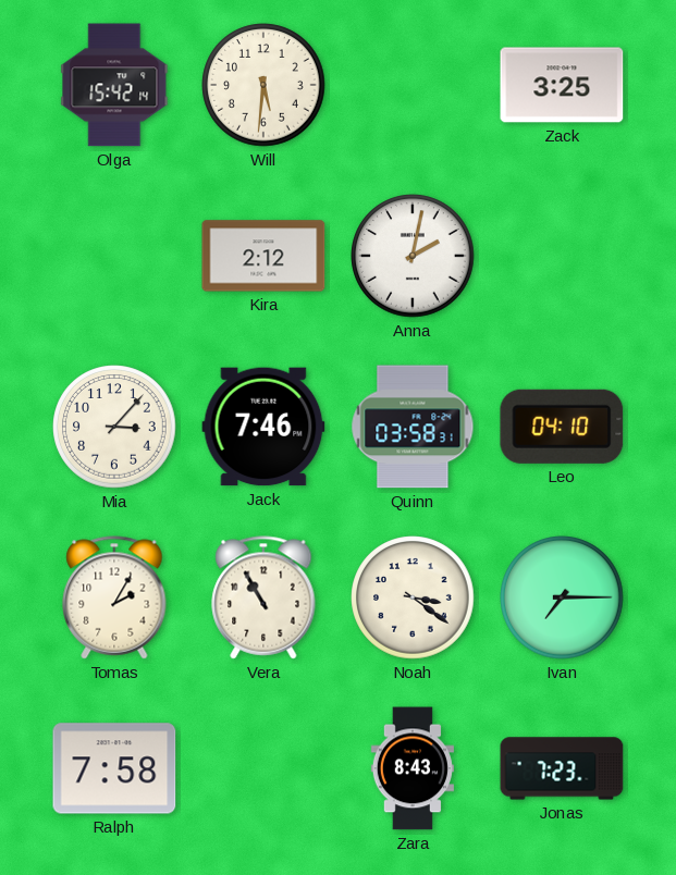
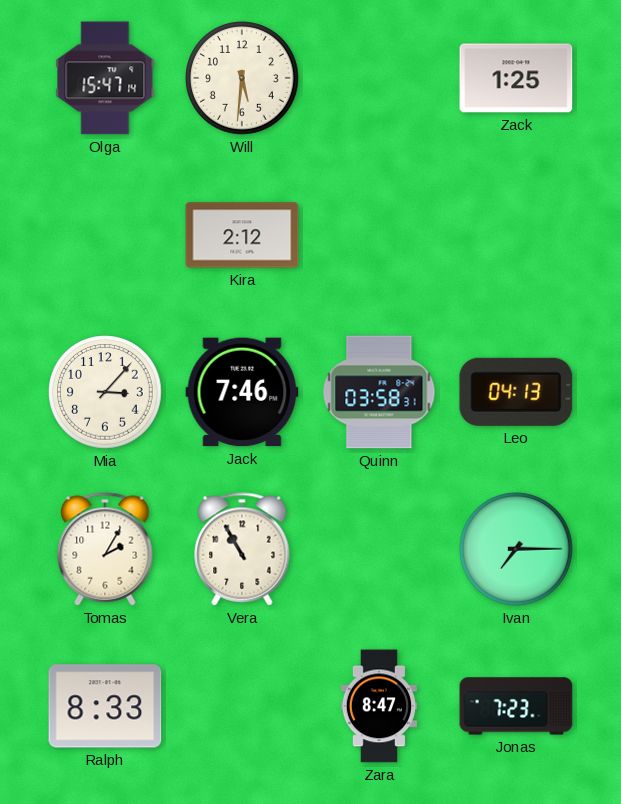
Olga: 15:42 -> 15:47
Zack: 3:25 -> 1:25
Anna: 2:02 -> none
Leo: 04:10 -> 04:13
Noah: 3:21 -> none
Ralph: 7:58 -> 8:33
Zara: 8:43 -> 8:47
